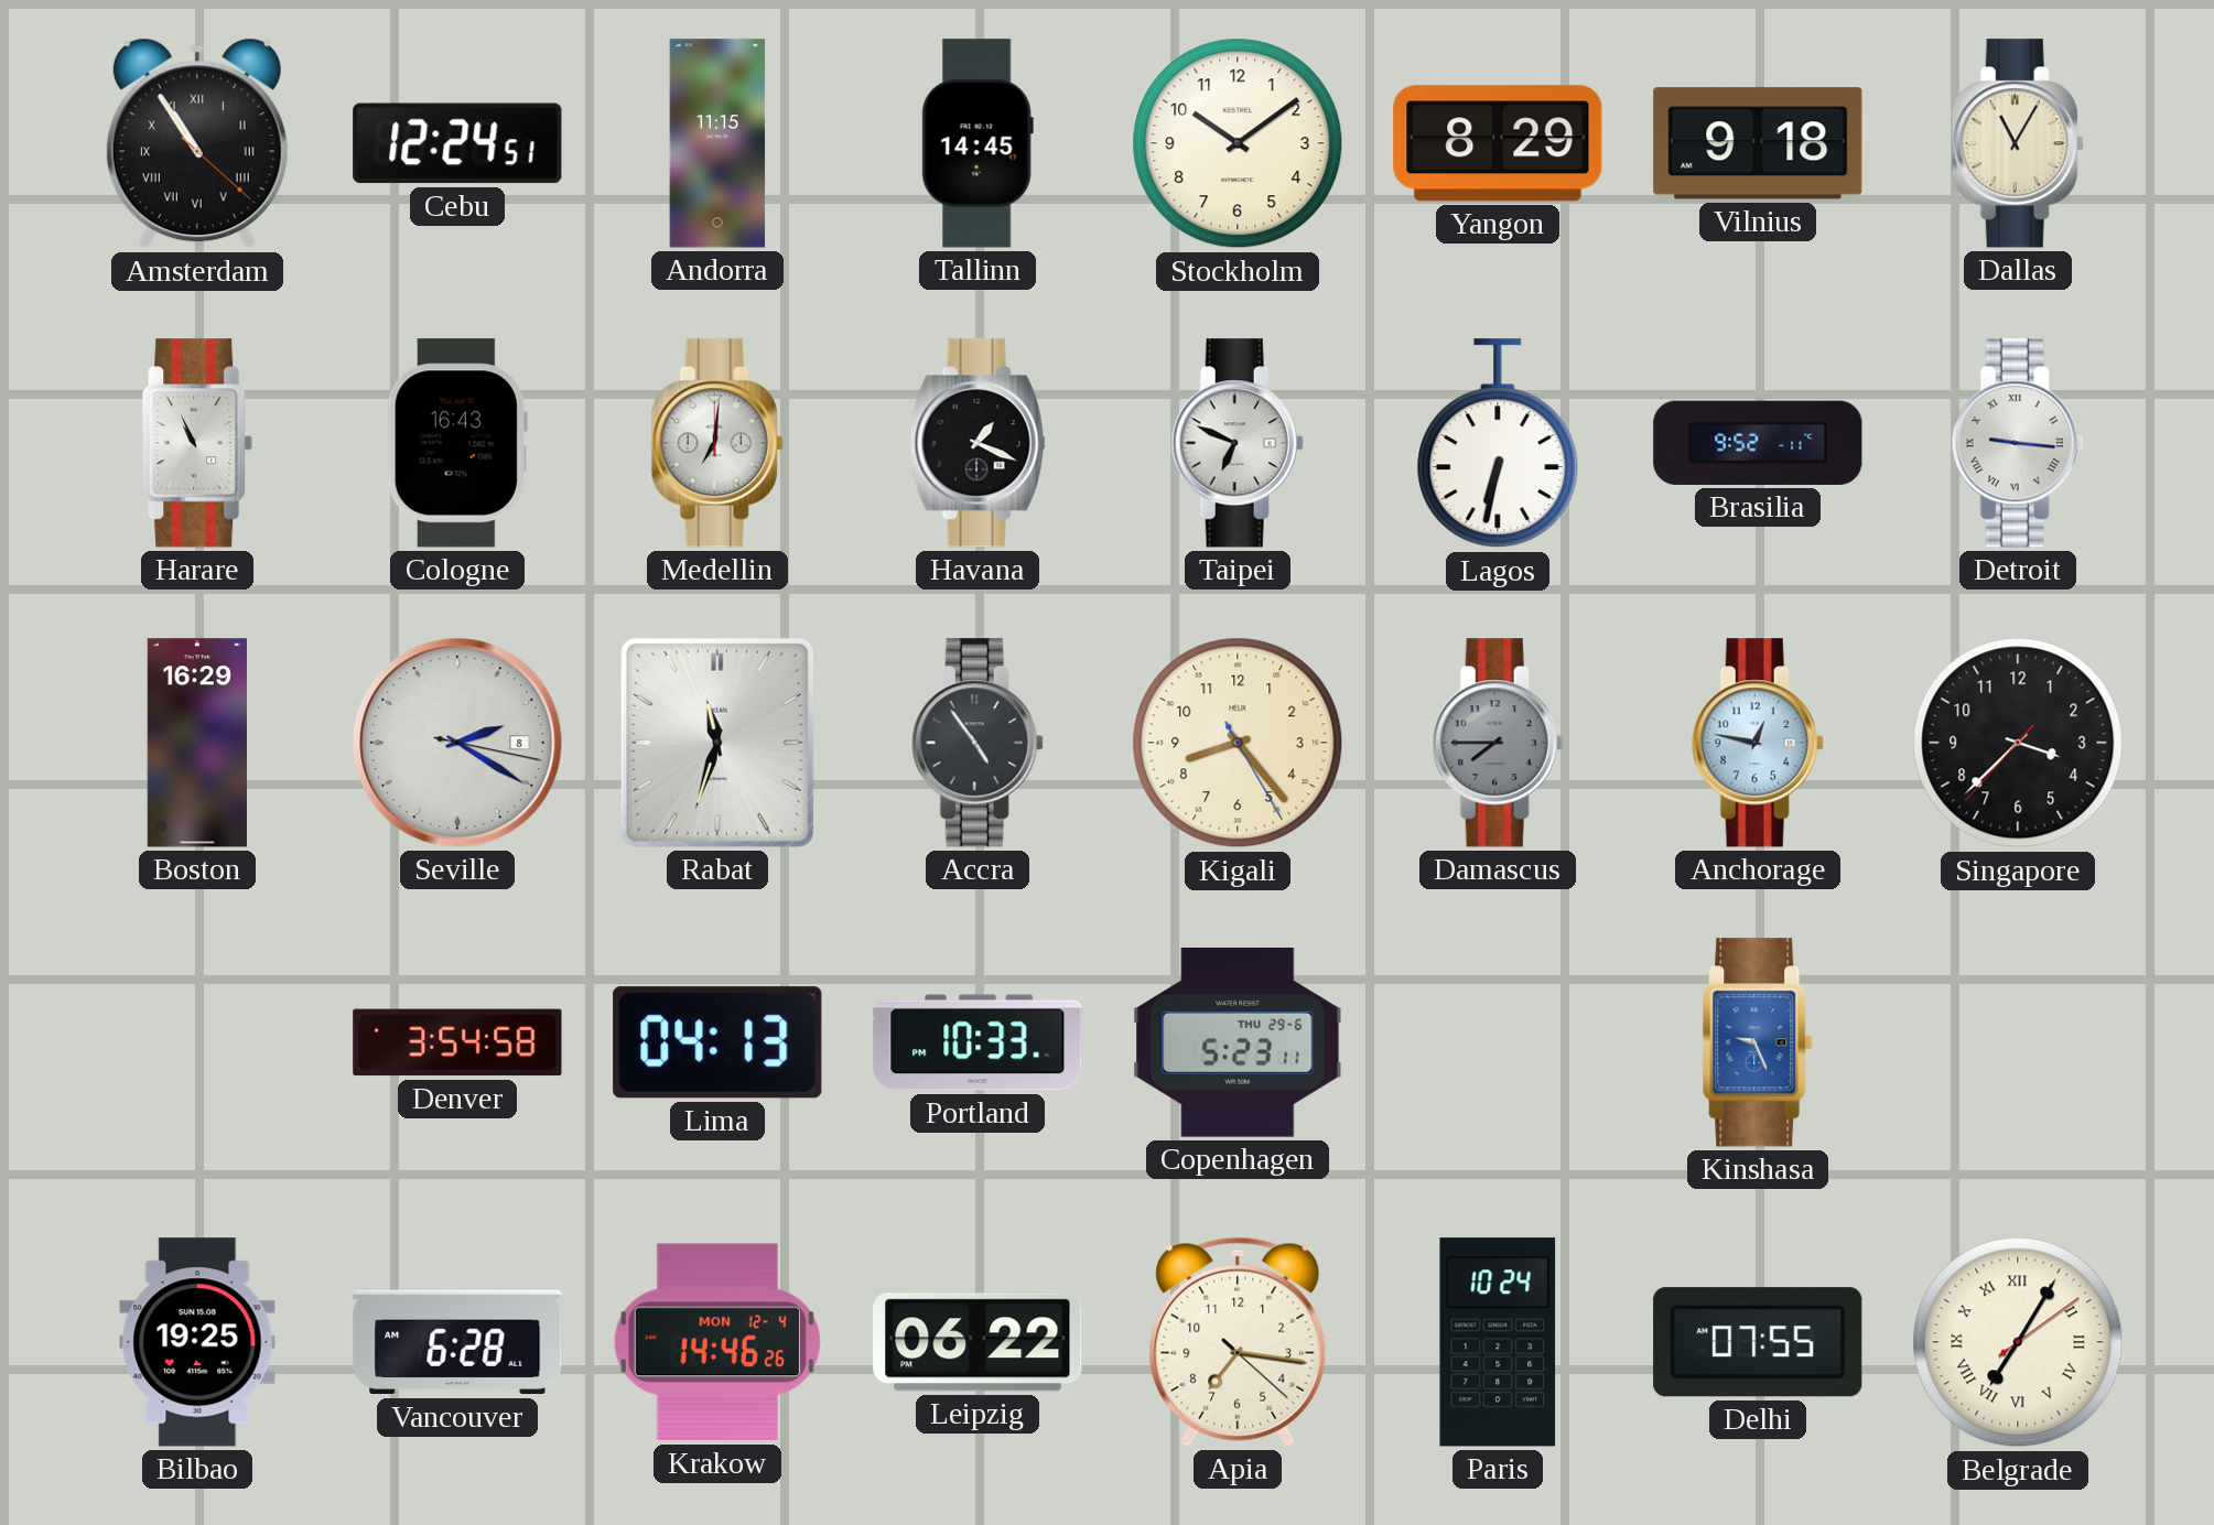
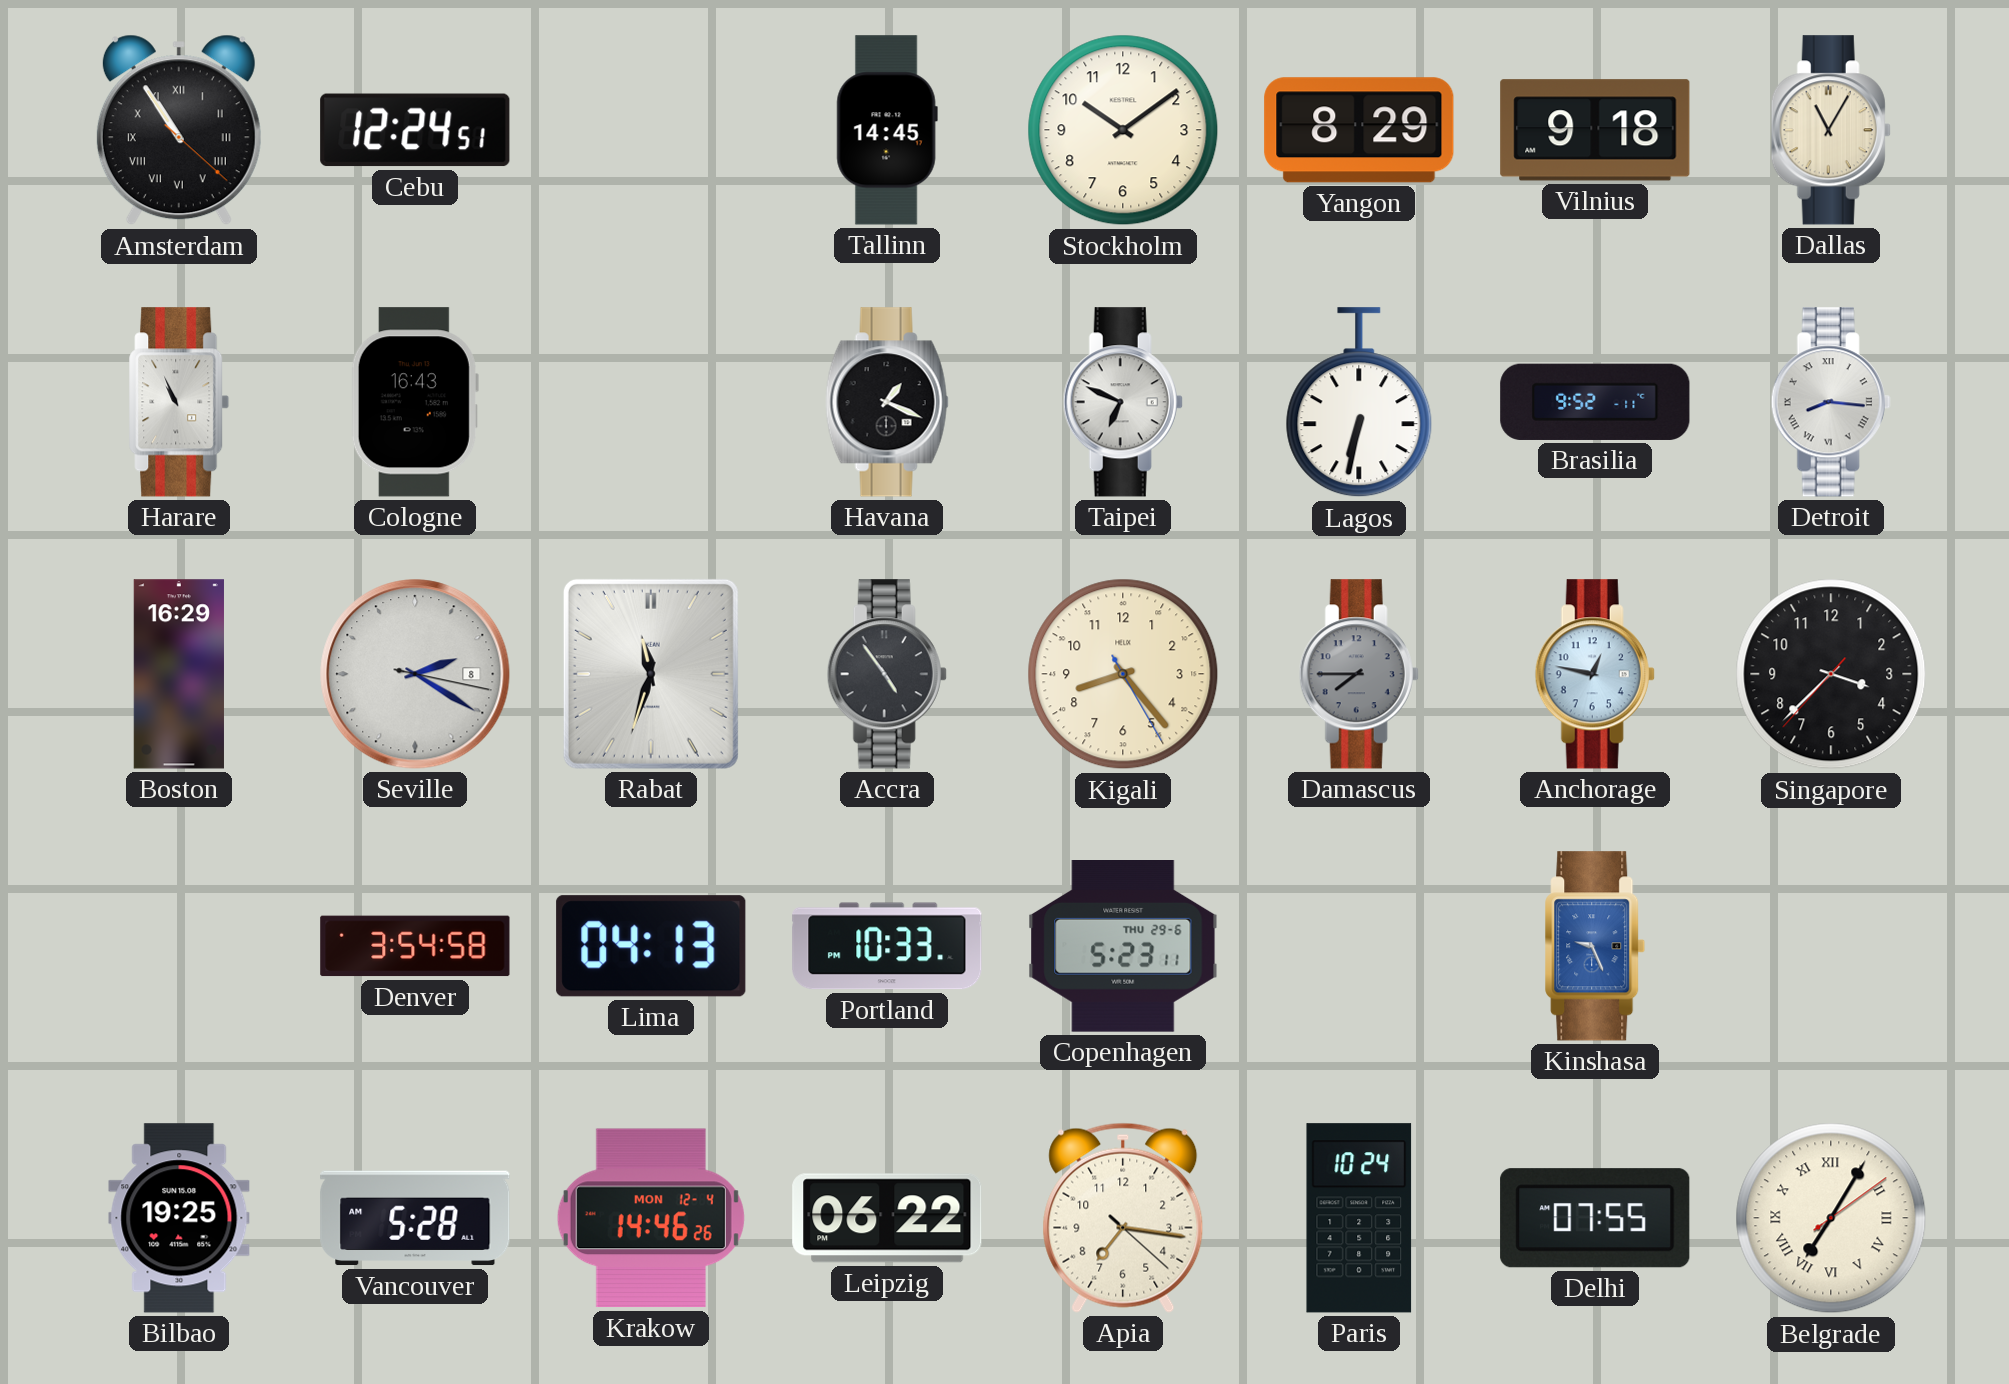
Andorra: 11:15 -> none
Medellin: 7:01 -> none
Detroit: 9:16 -> 8:16
Vancouver: 6:28 -> 5:28
